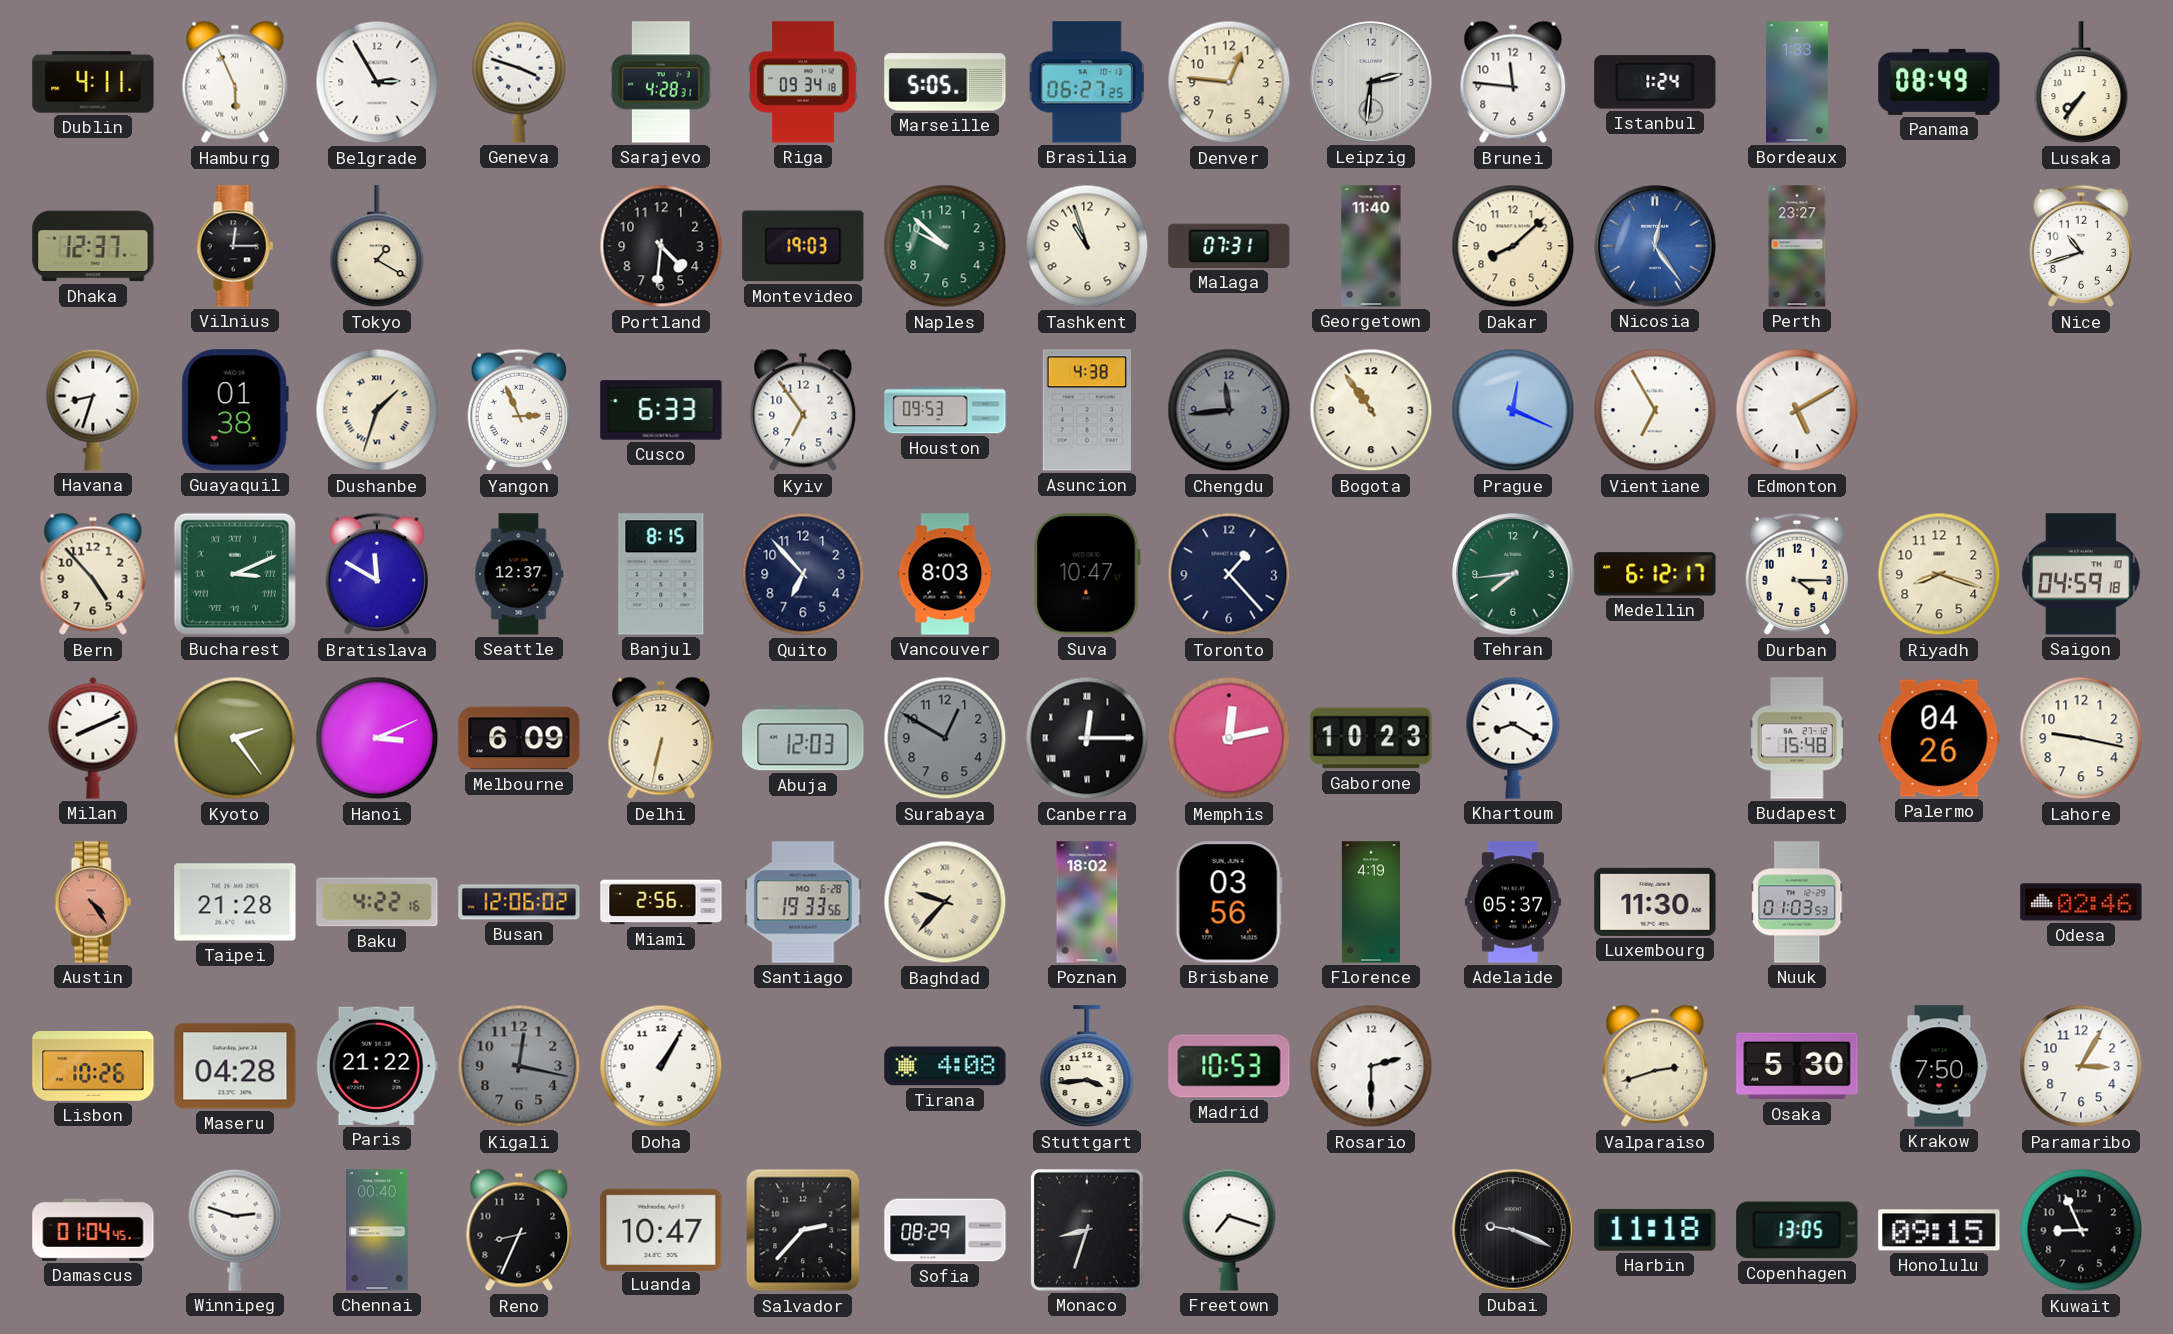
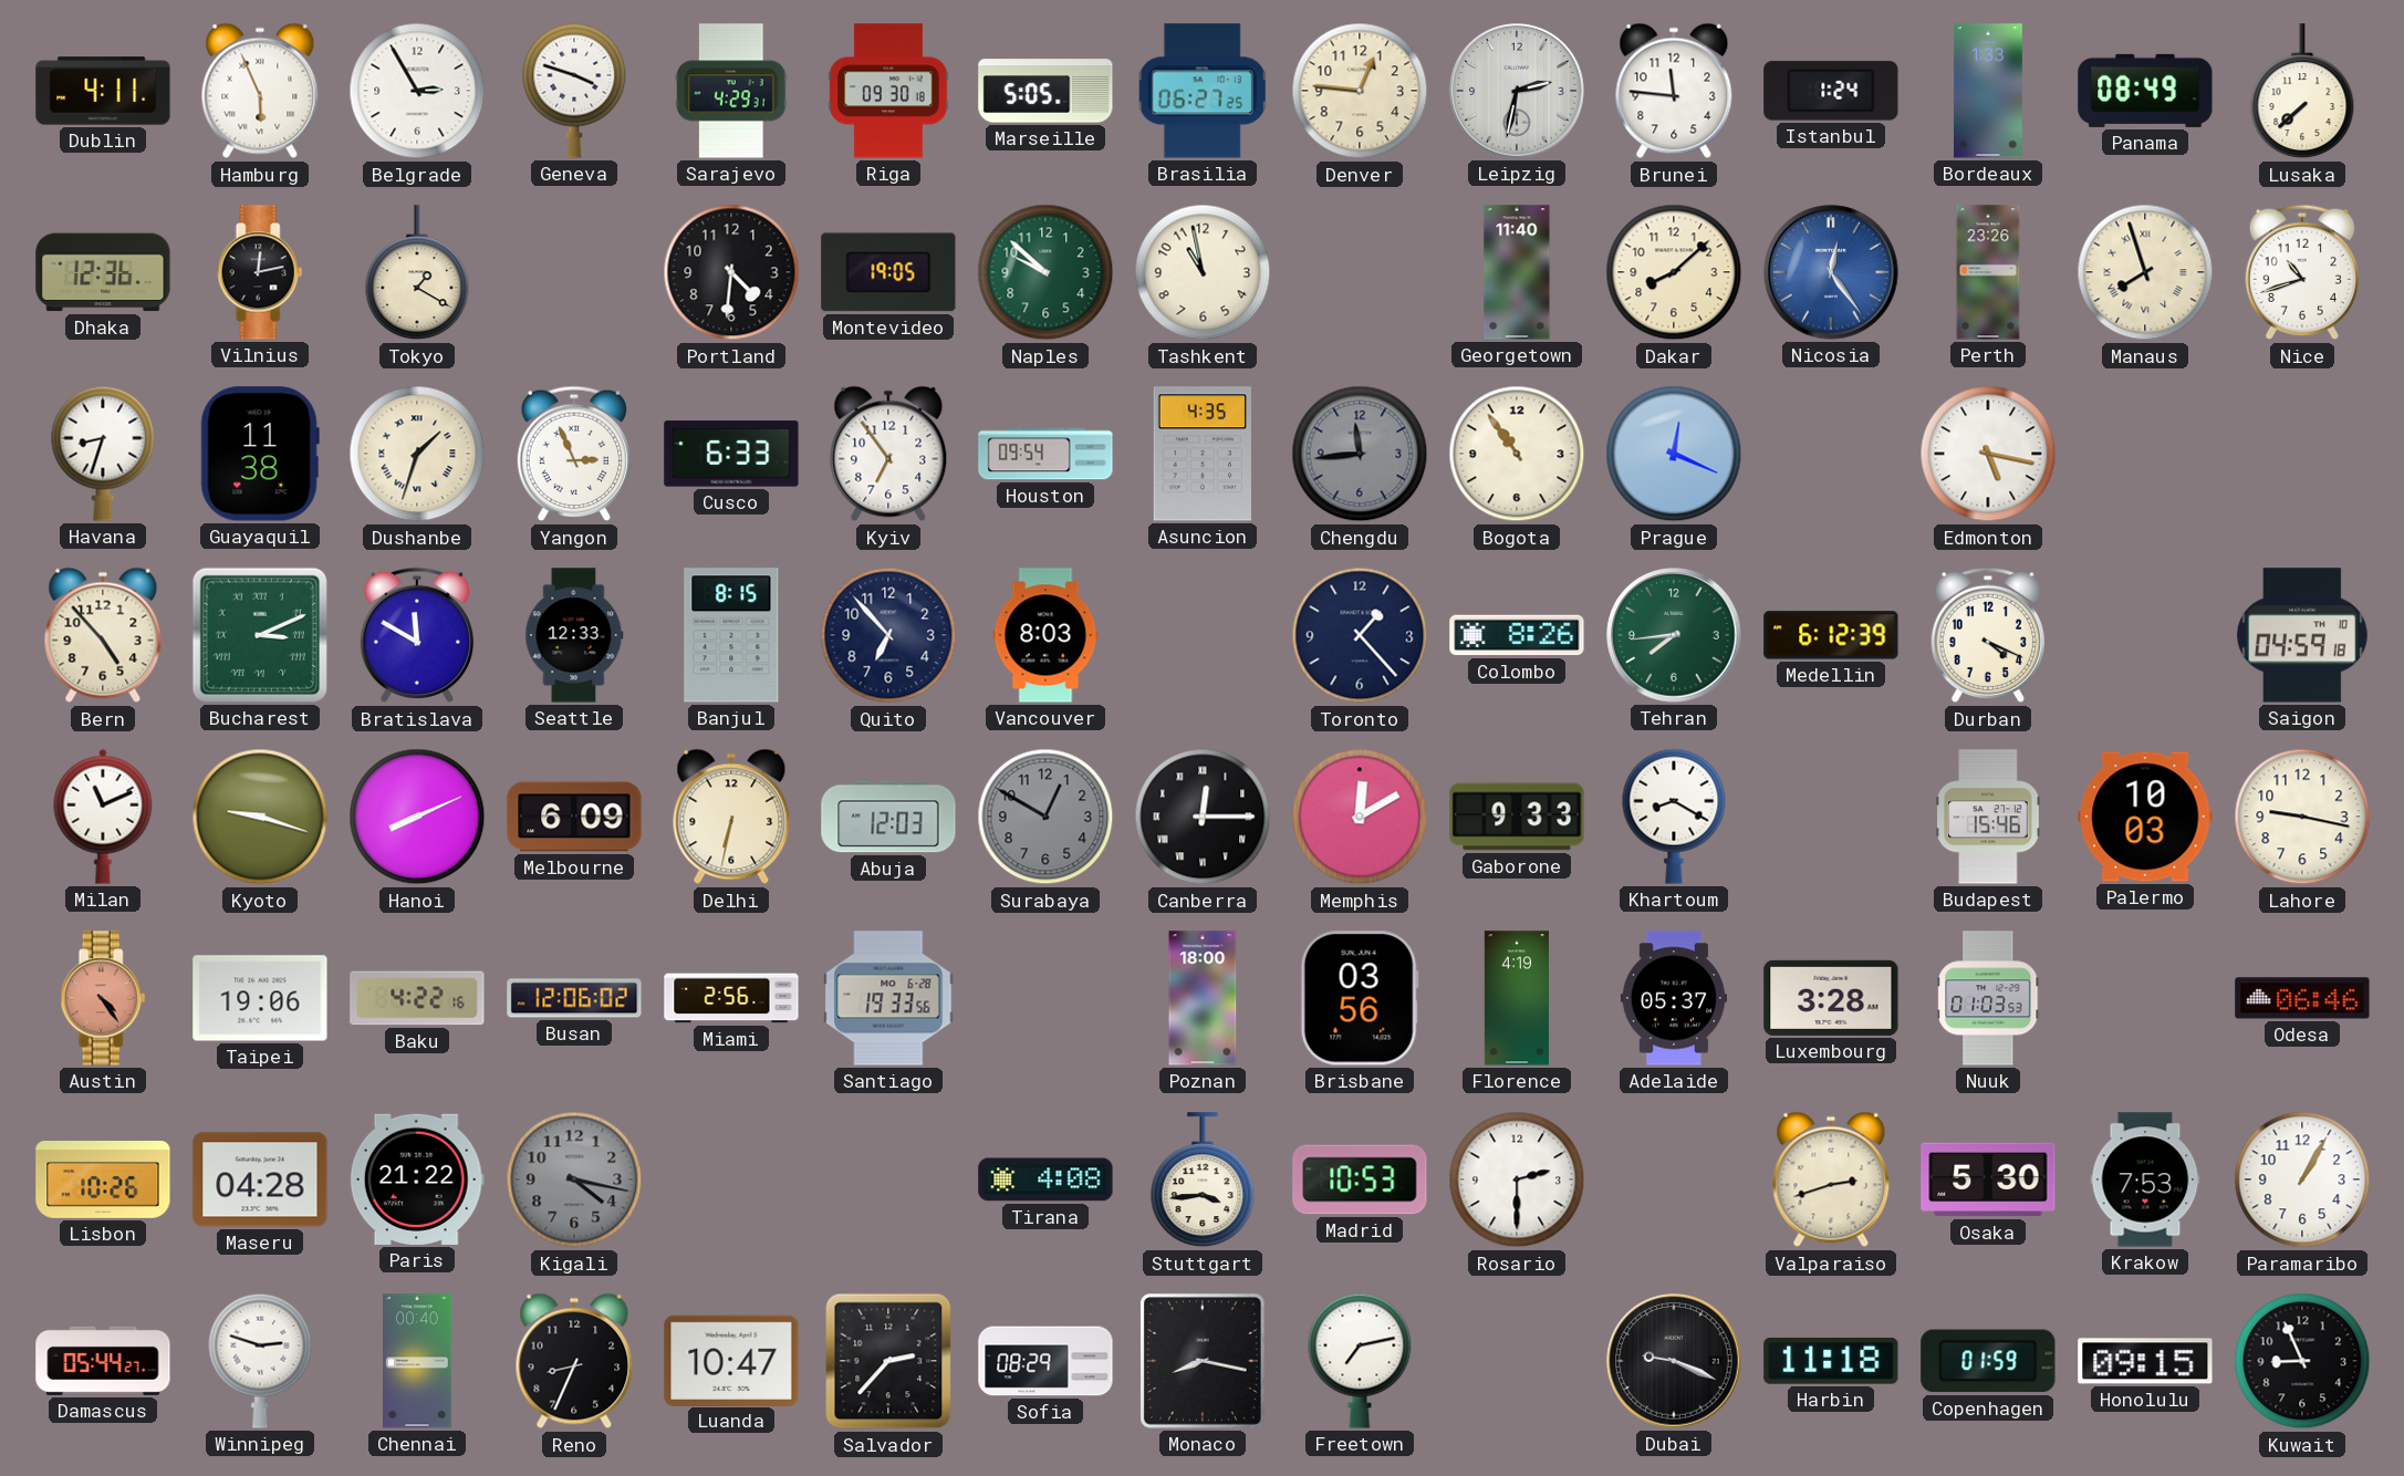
Sarajevo: 4:28 -> 4:29
Riga: 09:34 -> 09:30
Leipzig: 2:31 -> 2:32
Lusaka: 7:36 -> 7:38
Dhaka: 12:37 -> 12:36
Vilnius: 12:15 -> 12:13
Montevideo: 19:03 -> 19:05
Tashkent: 10:57 -> 10:58
Malaga: 07:31 -> none
Perth: 23:27 -> 23:26
Manaus: none -> 7:57
Guayaquil: 01:38 -> 11:38
Houston: 09:53 -> 09:54
Asuncion: 4:38 -> 4:35
Vientiane: 6:55 -> none
Edmonton: 5:10 -> 5:17
Seattle: 12:37 -> 12:33
Suva: 10:47 -> none
Colombo: none -> 8:26
Medellin: 6:12:17 -> 6:12:39
Durban: 4:15 -> 4:19
Riyadh: 8:18 -> none
Milan: 8:11 -> 11:11
Kyoto: 2:24 -> 9:18
Hanoi: 3:11 -> 8:11
Memphis: 12:13 -> 12:10
Gaborone: 10:23 -> 9:33
Budapest: 15:48 -> 15:46
Palermo: 04:26 -> 10:03
Taipei: 21:28 -> 19:06
Baghdad: 9:37 -> none
Poznan: 18:02 -> 18:00
Luxembourg: 11:30 -> 3:28
Odesa: 02:46 -> 06:46
Kigali: 12:17 -> 4:17
Doha: 1:05 -> none
Krakow: 7:50 -> 7:53
Paramaribo: 3:05 -> 1:05
Damascus: 01:04 -> 05:44
Monaco: 8:33 -> 8:17
Freetown: 7:18 -> 7:13
Copenhagen: 13:05 -> 01:59
